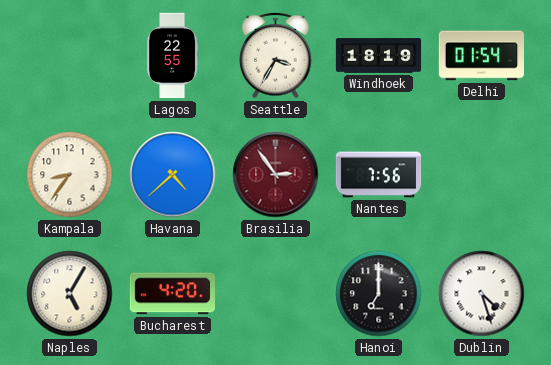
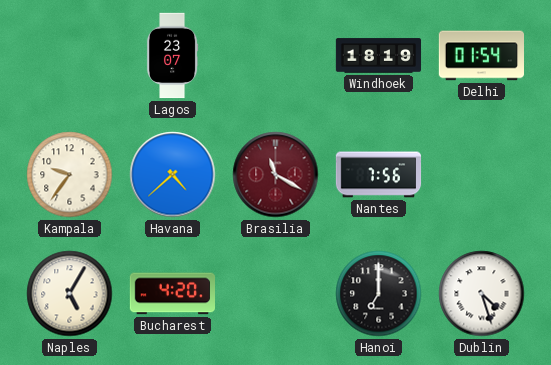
Lagos: 22:55 -> 23:07
Seattle: 3:35 -> none
Kampala: 8:36 -> 9:36
Brasilia: 2:54 -> 11:20
